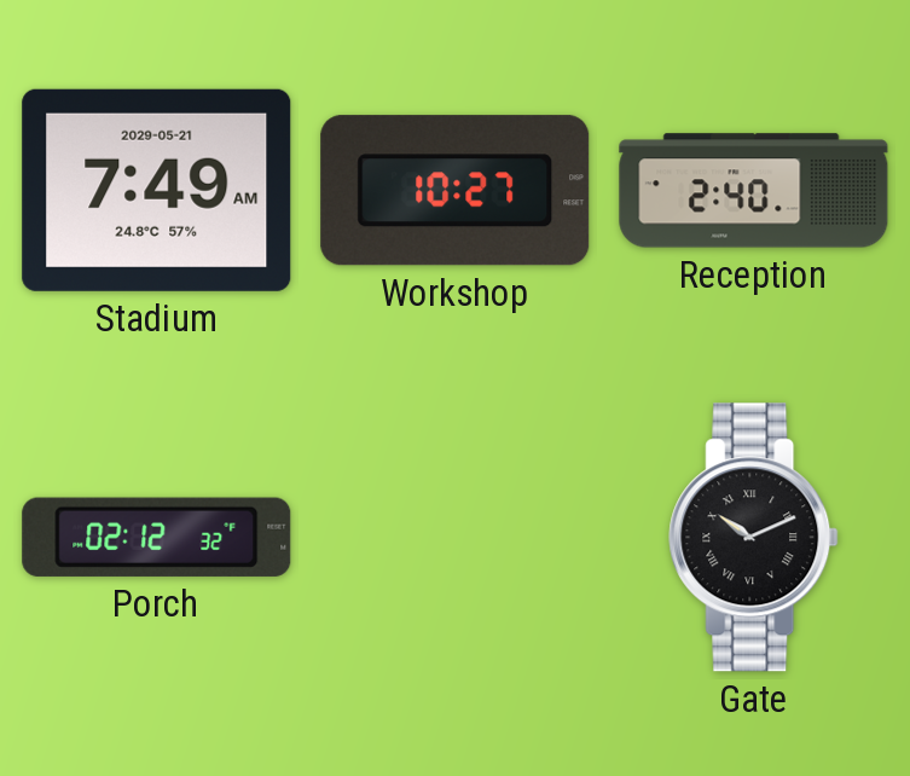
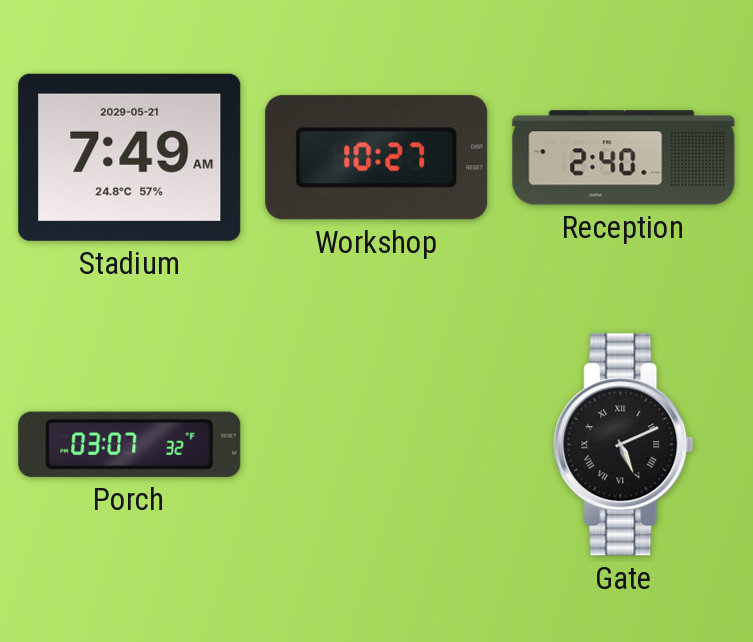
Porch: 02:12 -> 03:07
Gate: 10:11 -> 5:11
